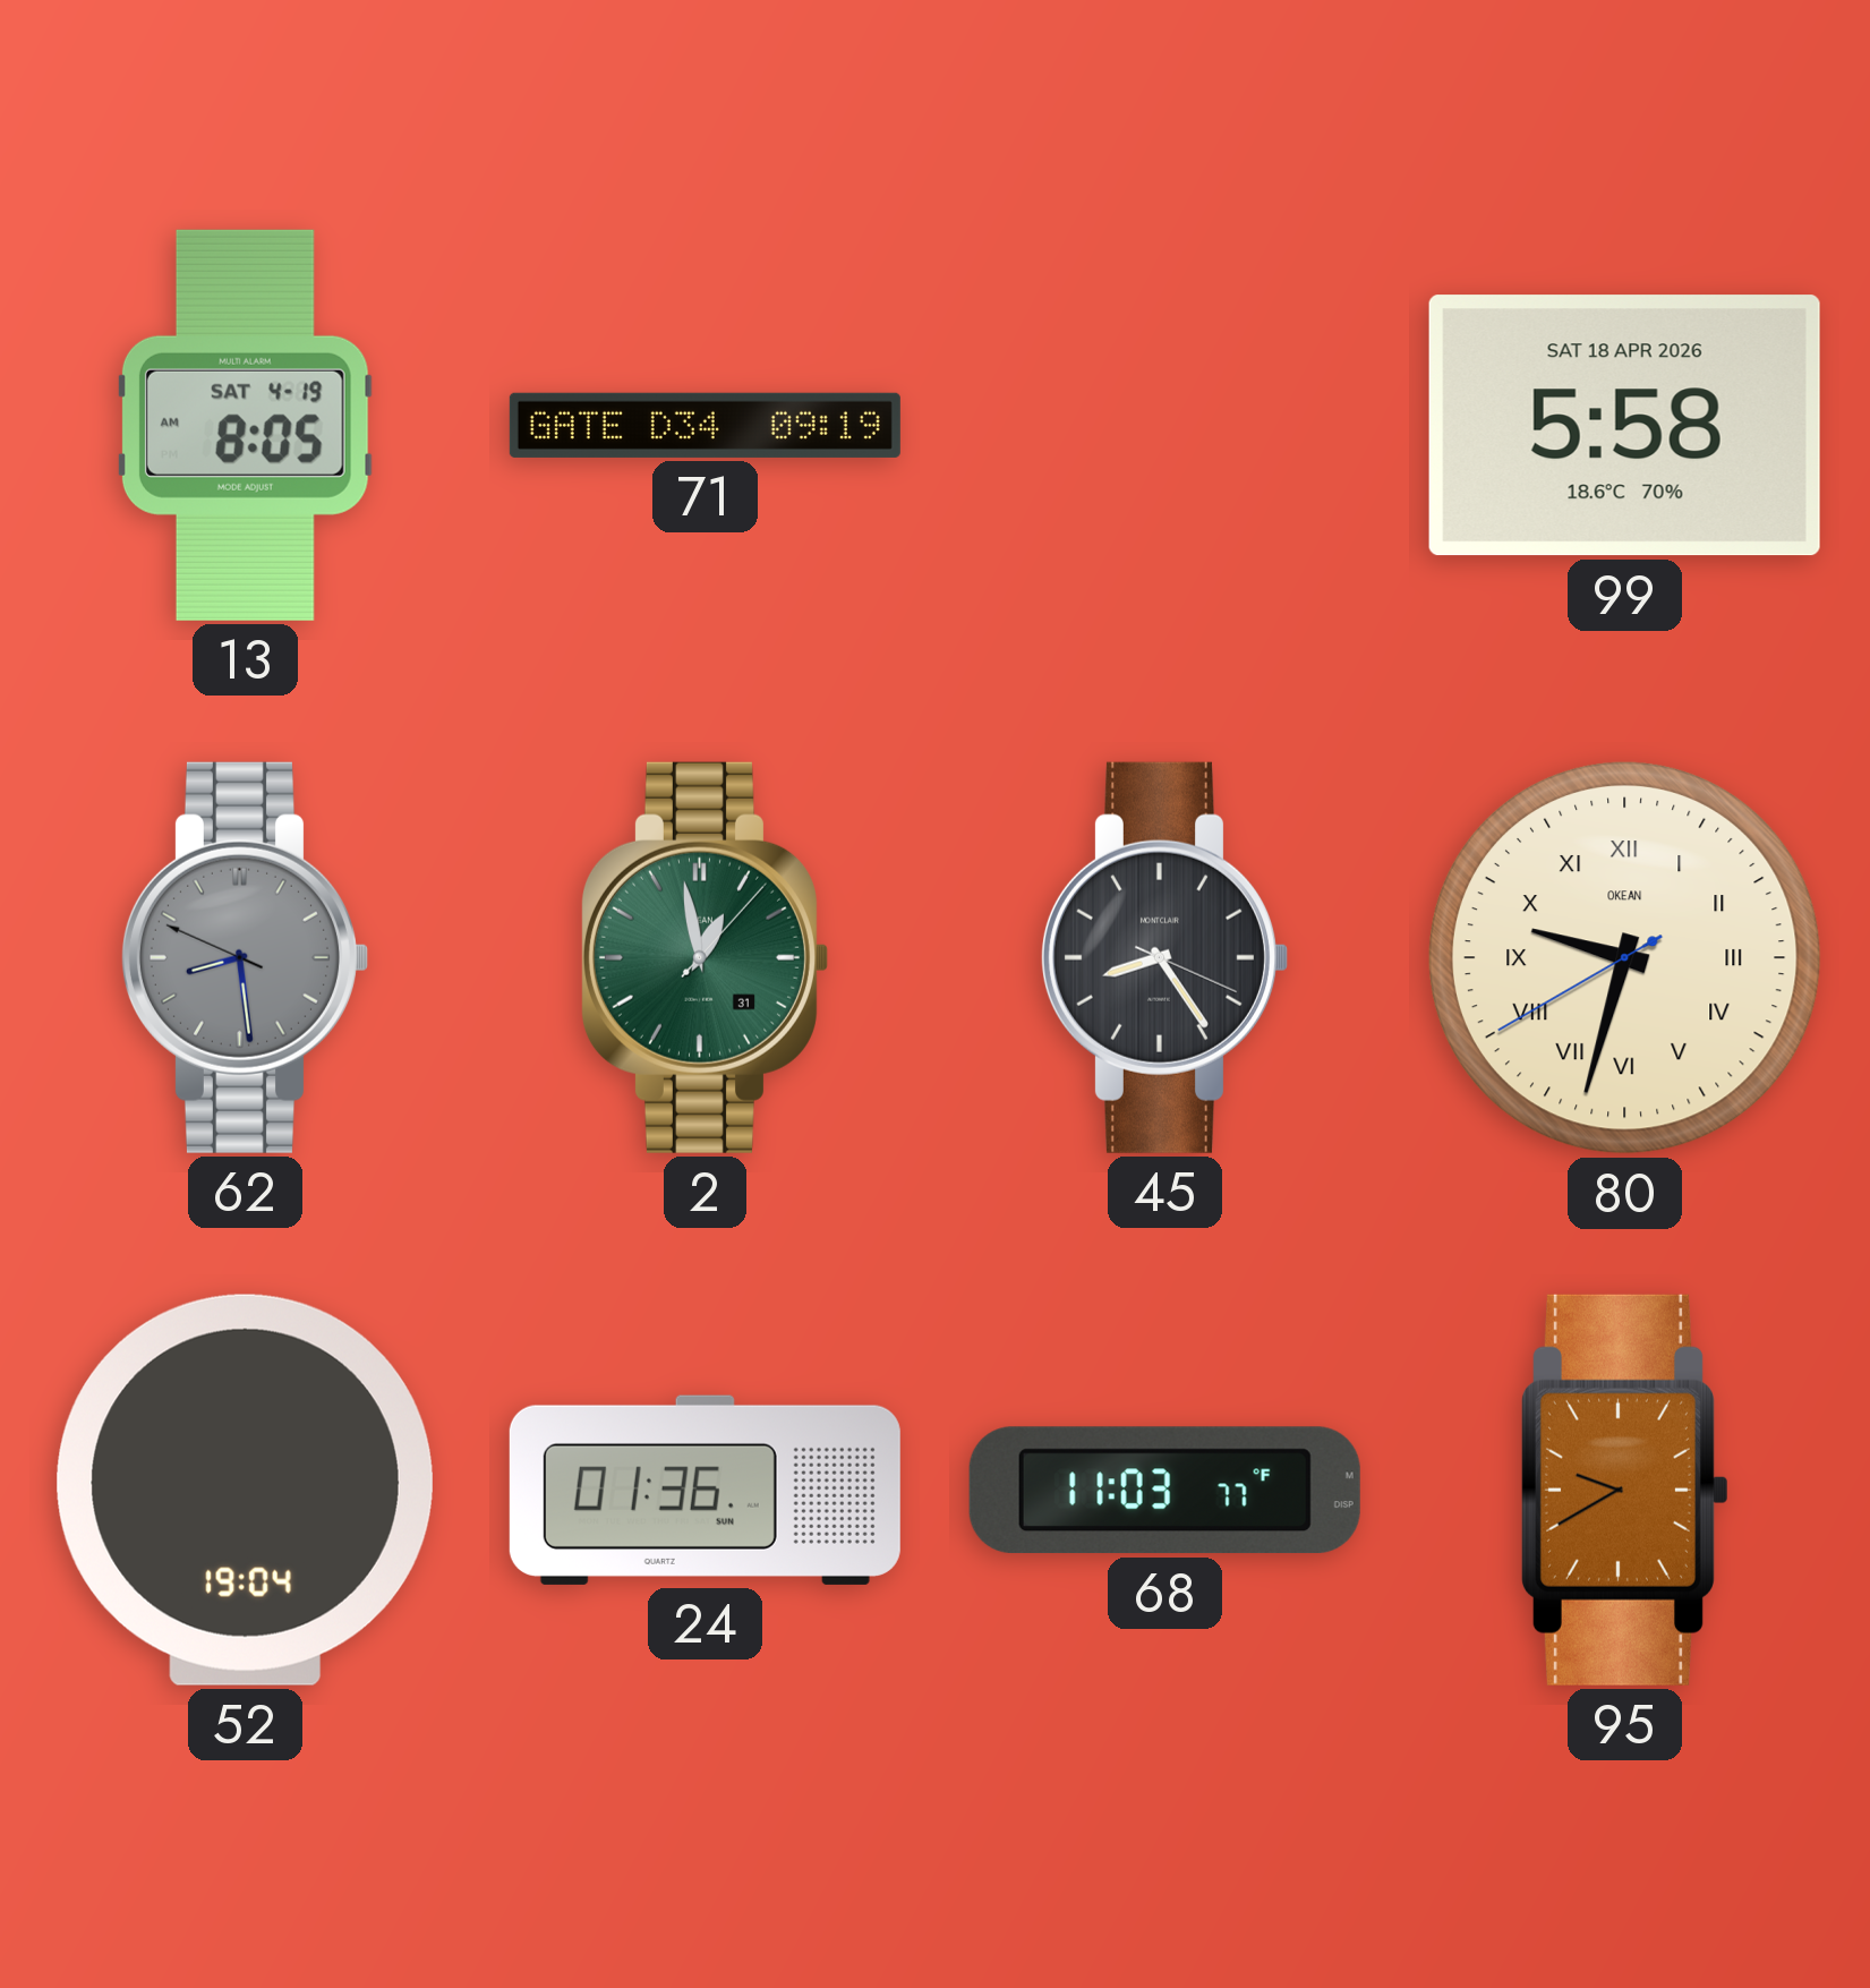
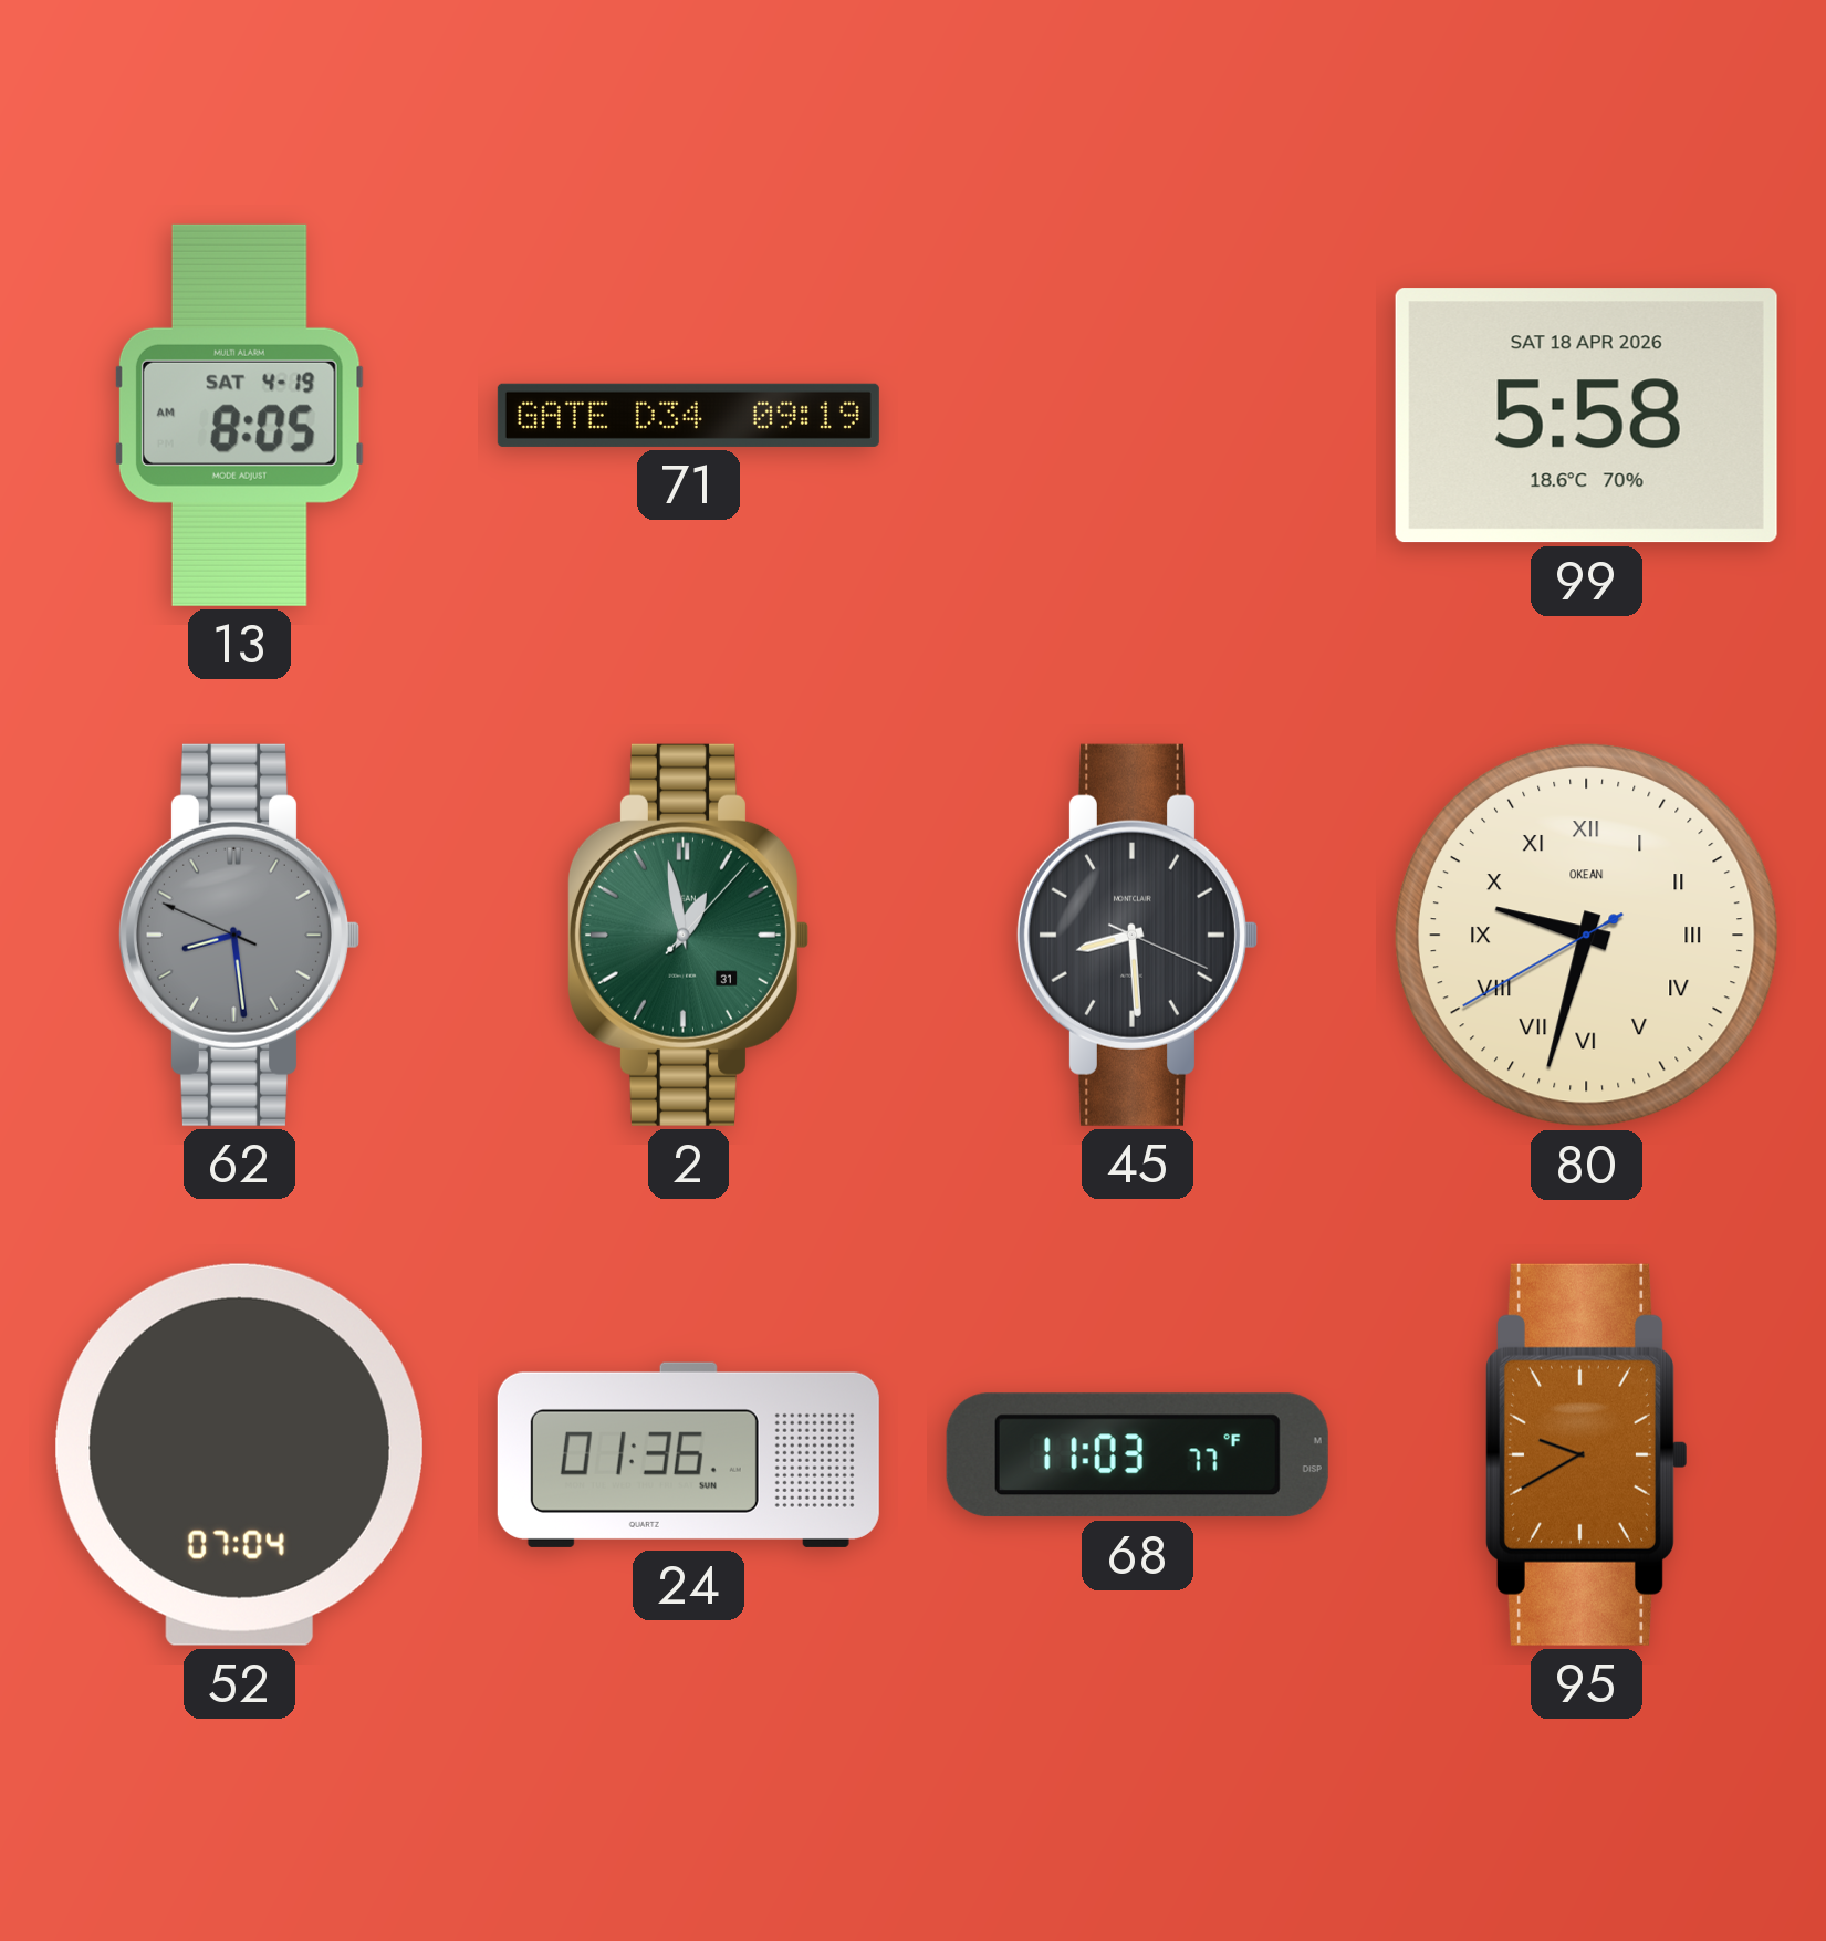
45: 8:24 -> 8:29
52: 19:04 -> 07:04
